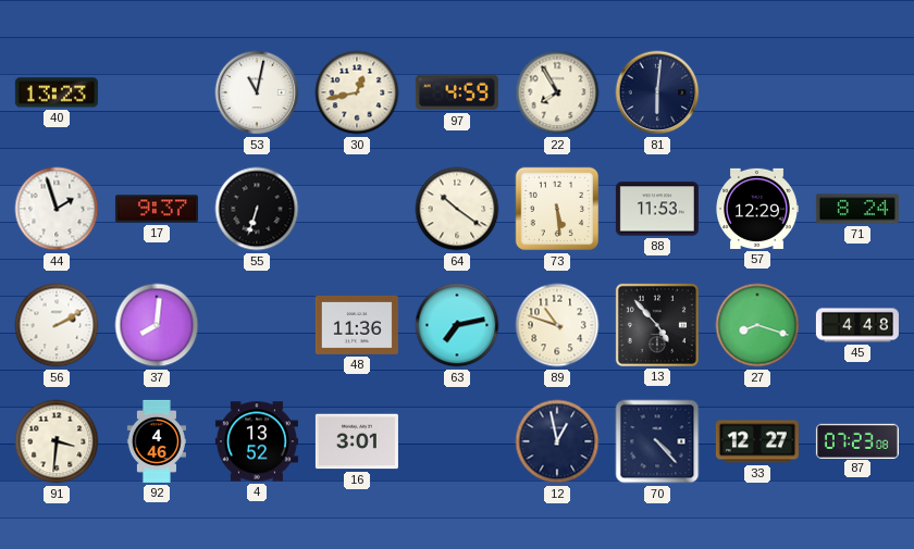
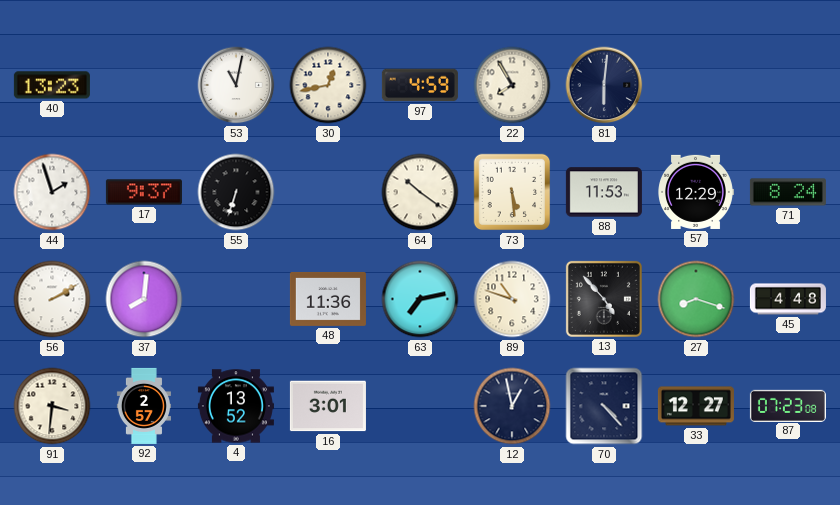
92: 4:46 -> 2:57
